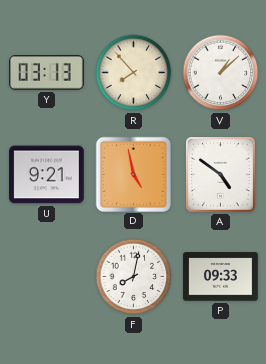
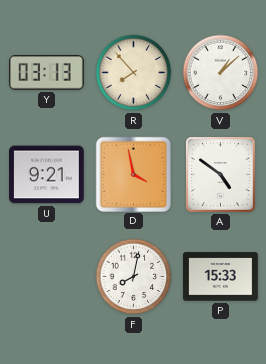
D: 4:58 -> 3:58
P: 09:33 -> 15:33
